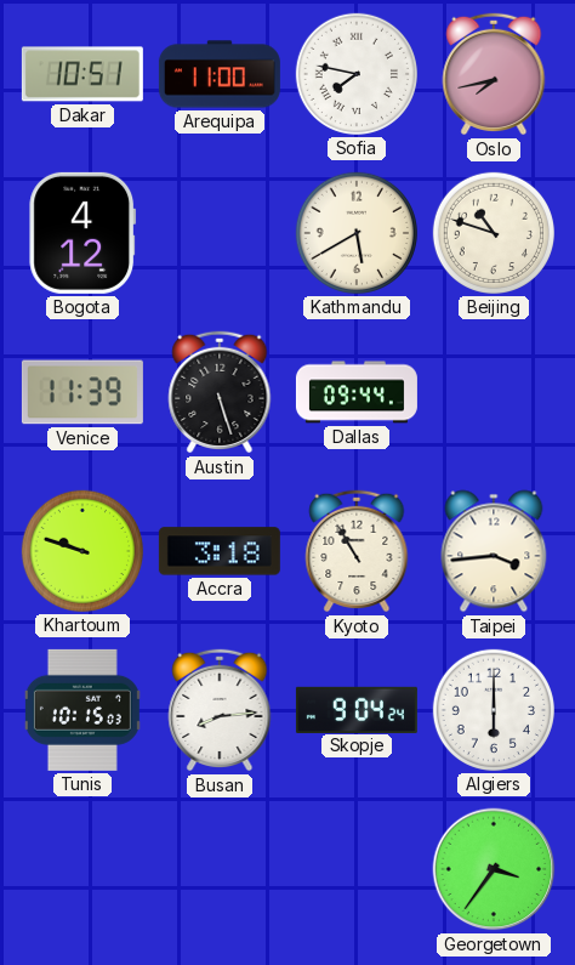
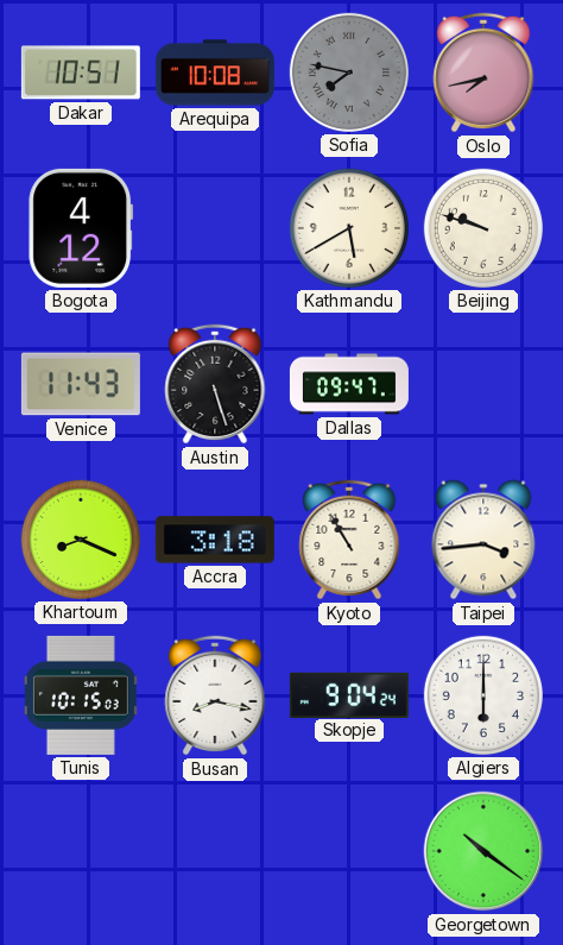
Arequipa: 11:00 -> 10:08
Sofia dial: white -> grey
Beijing: 10:48 -> 9:48
Venice: 11:39 -> 11:43
Dallas: 09:44 -> 09:47
Khartoum: 9:48 -> 8:19
Busan: 8:14 -> 8:17
Georgetown: 3:36 -> 10:21
